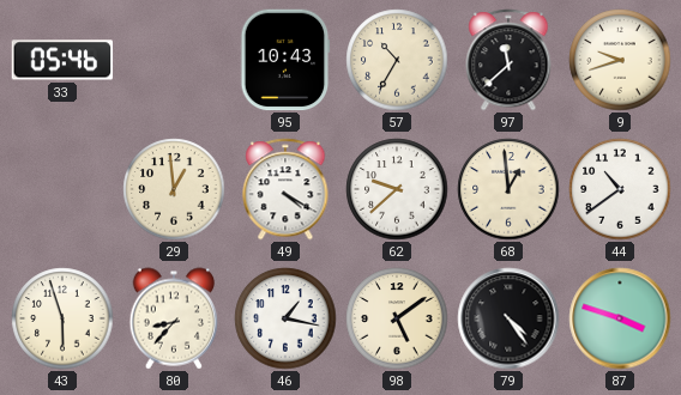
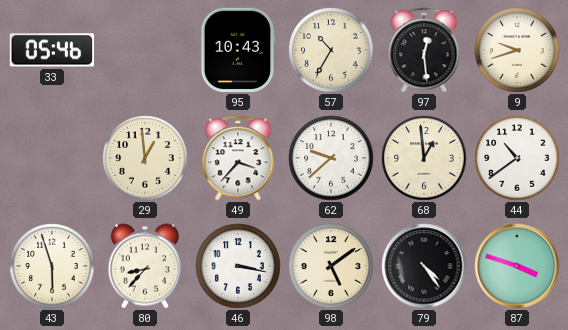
97: 11:38 -> 12:29
49: 4:20 -> 3:37
46: 1:17 -> 3:17
